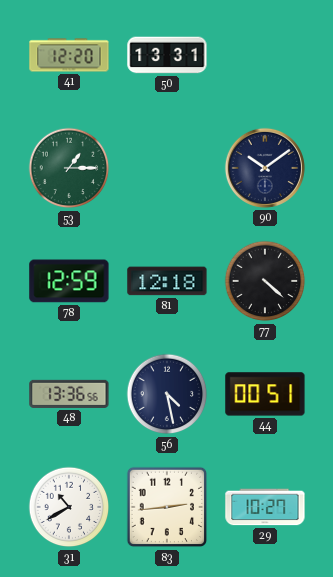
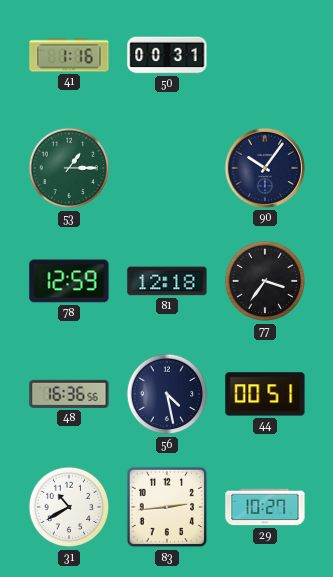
41: 12:20 -> 1:16
50: 13:31 -> 00:31
90: 10:09 -> 10:06
77: 4:22 -> 3:36
48: 13:36 -> 16:36
